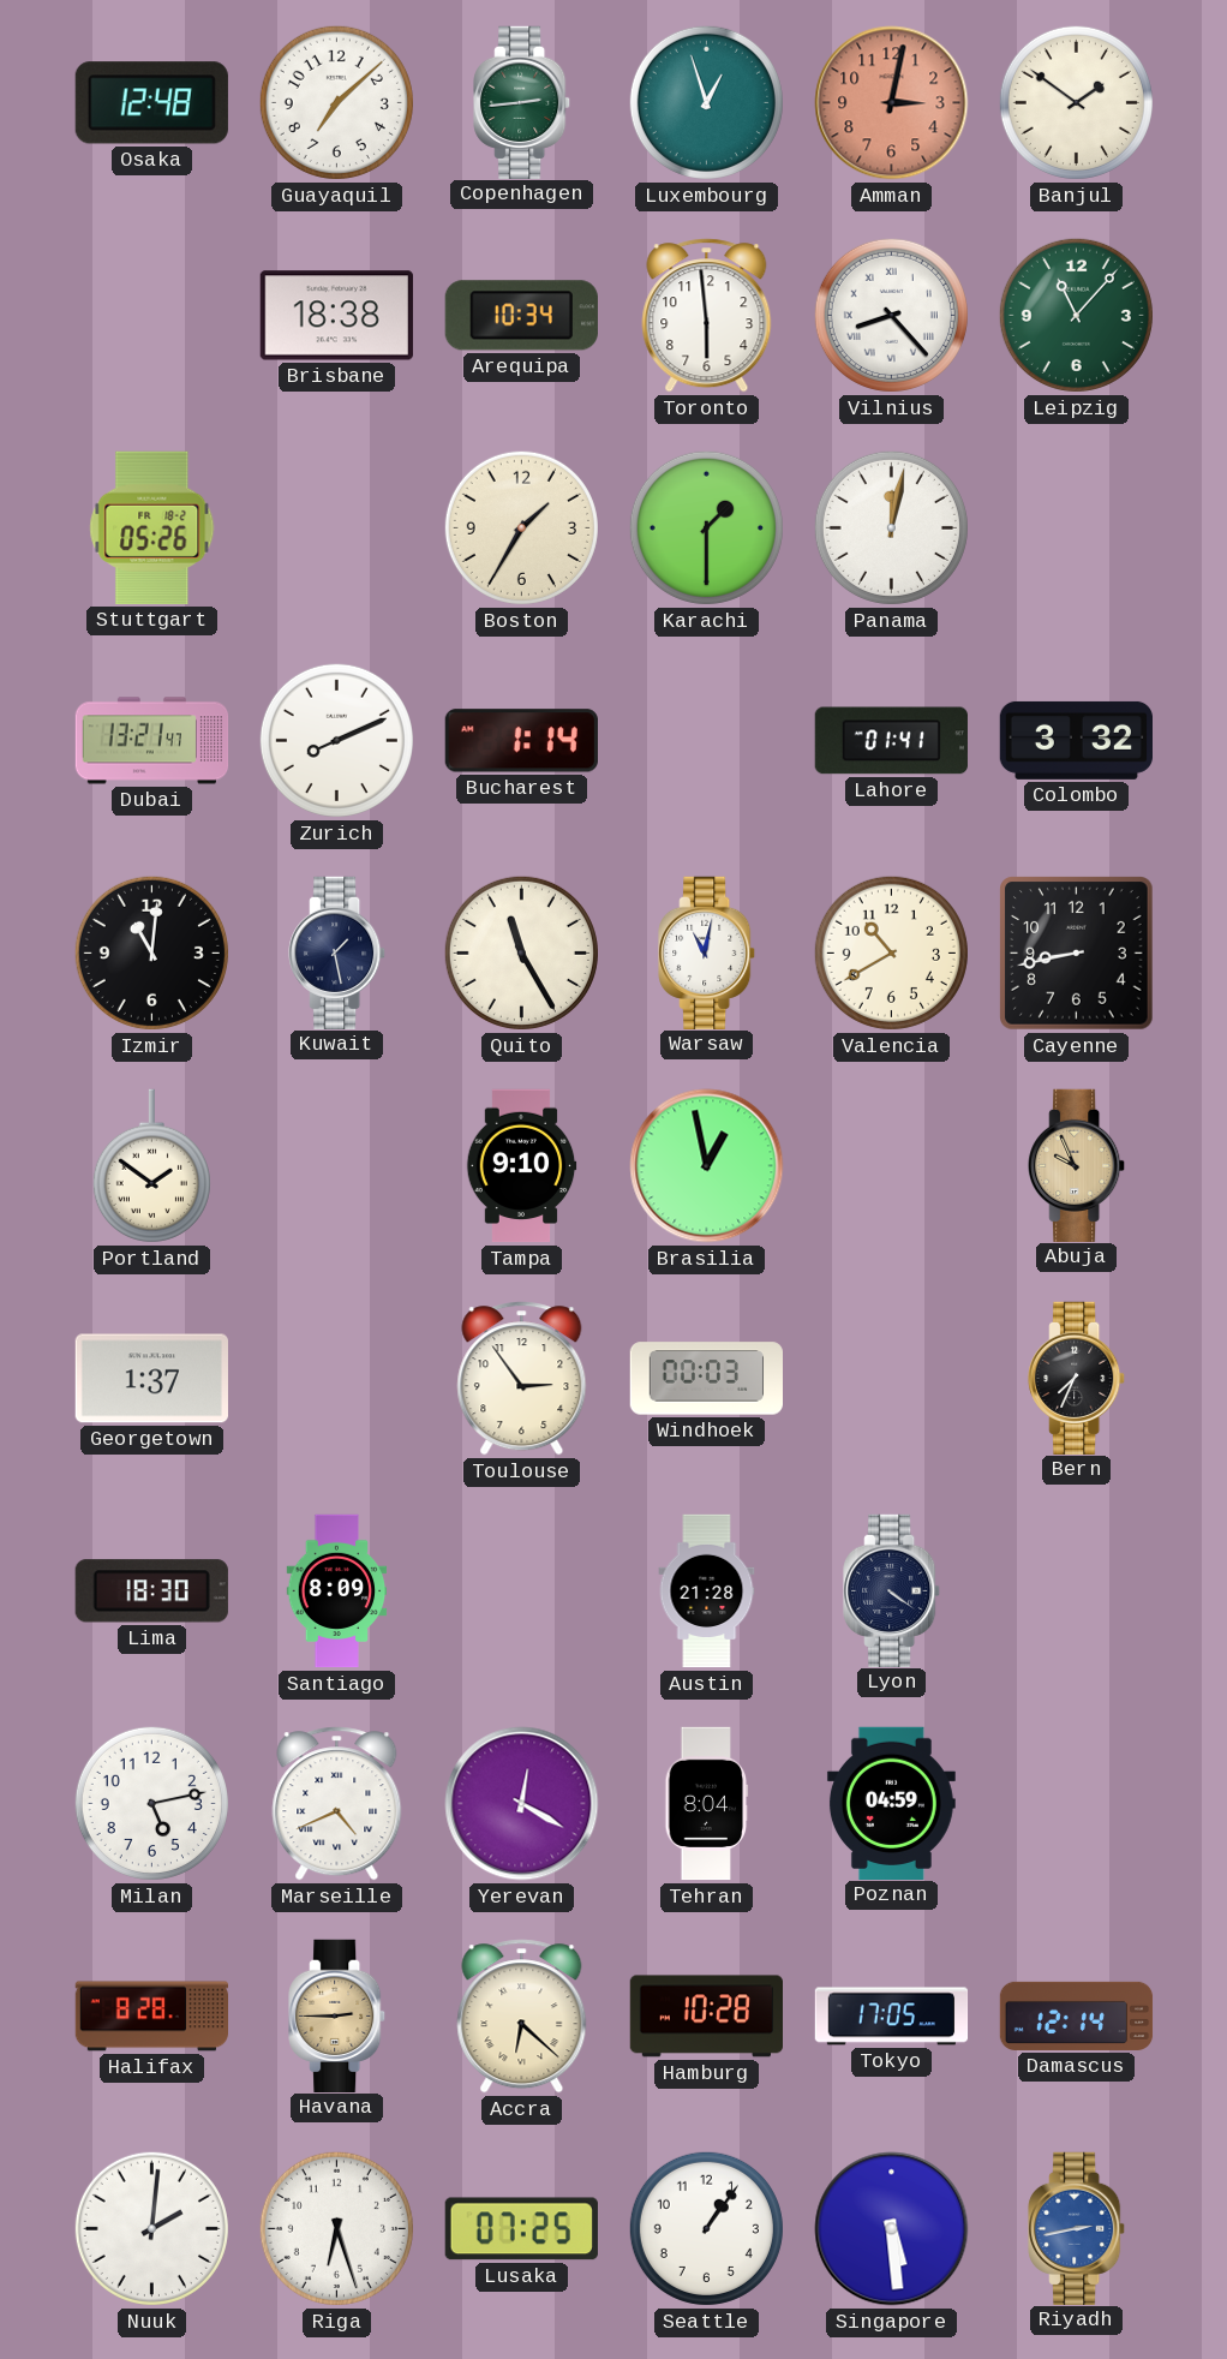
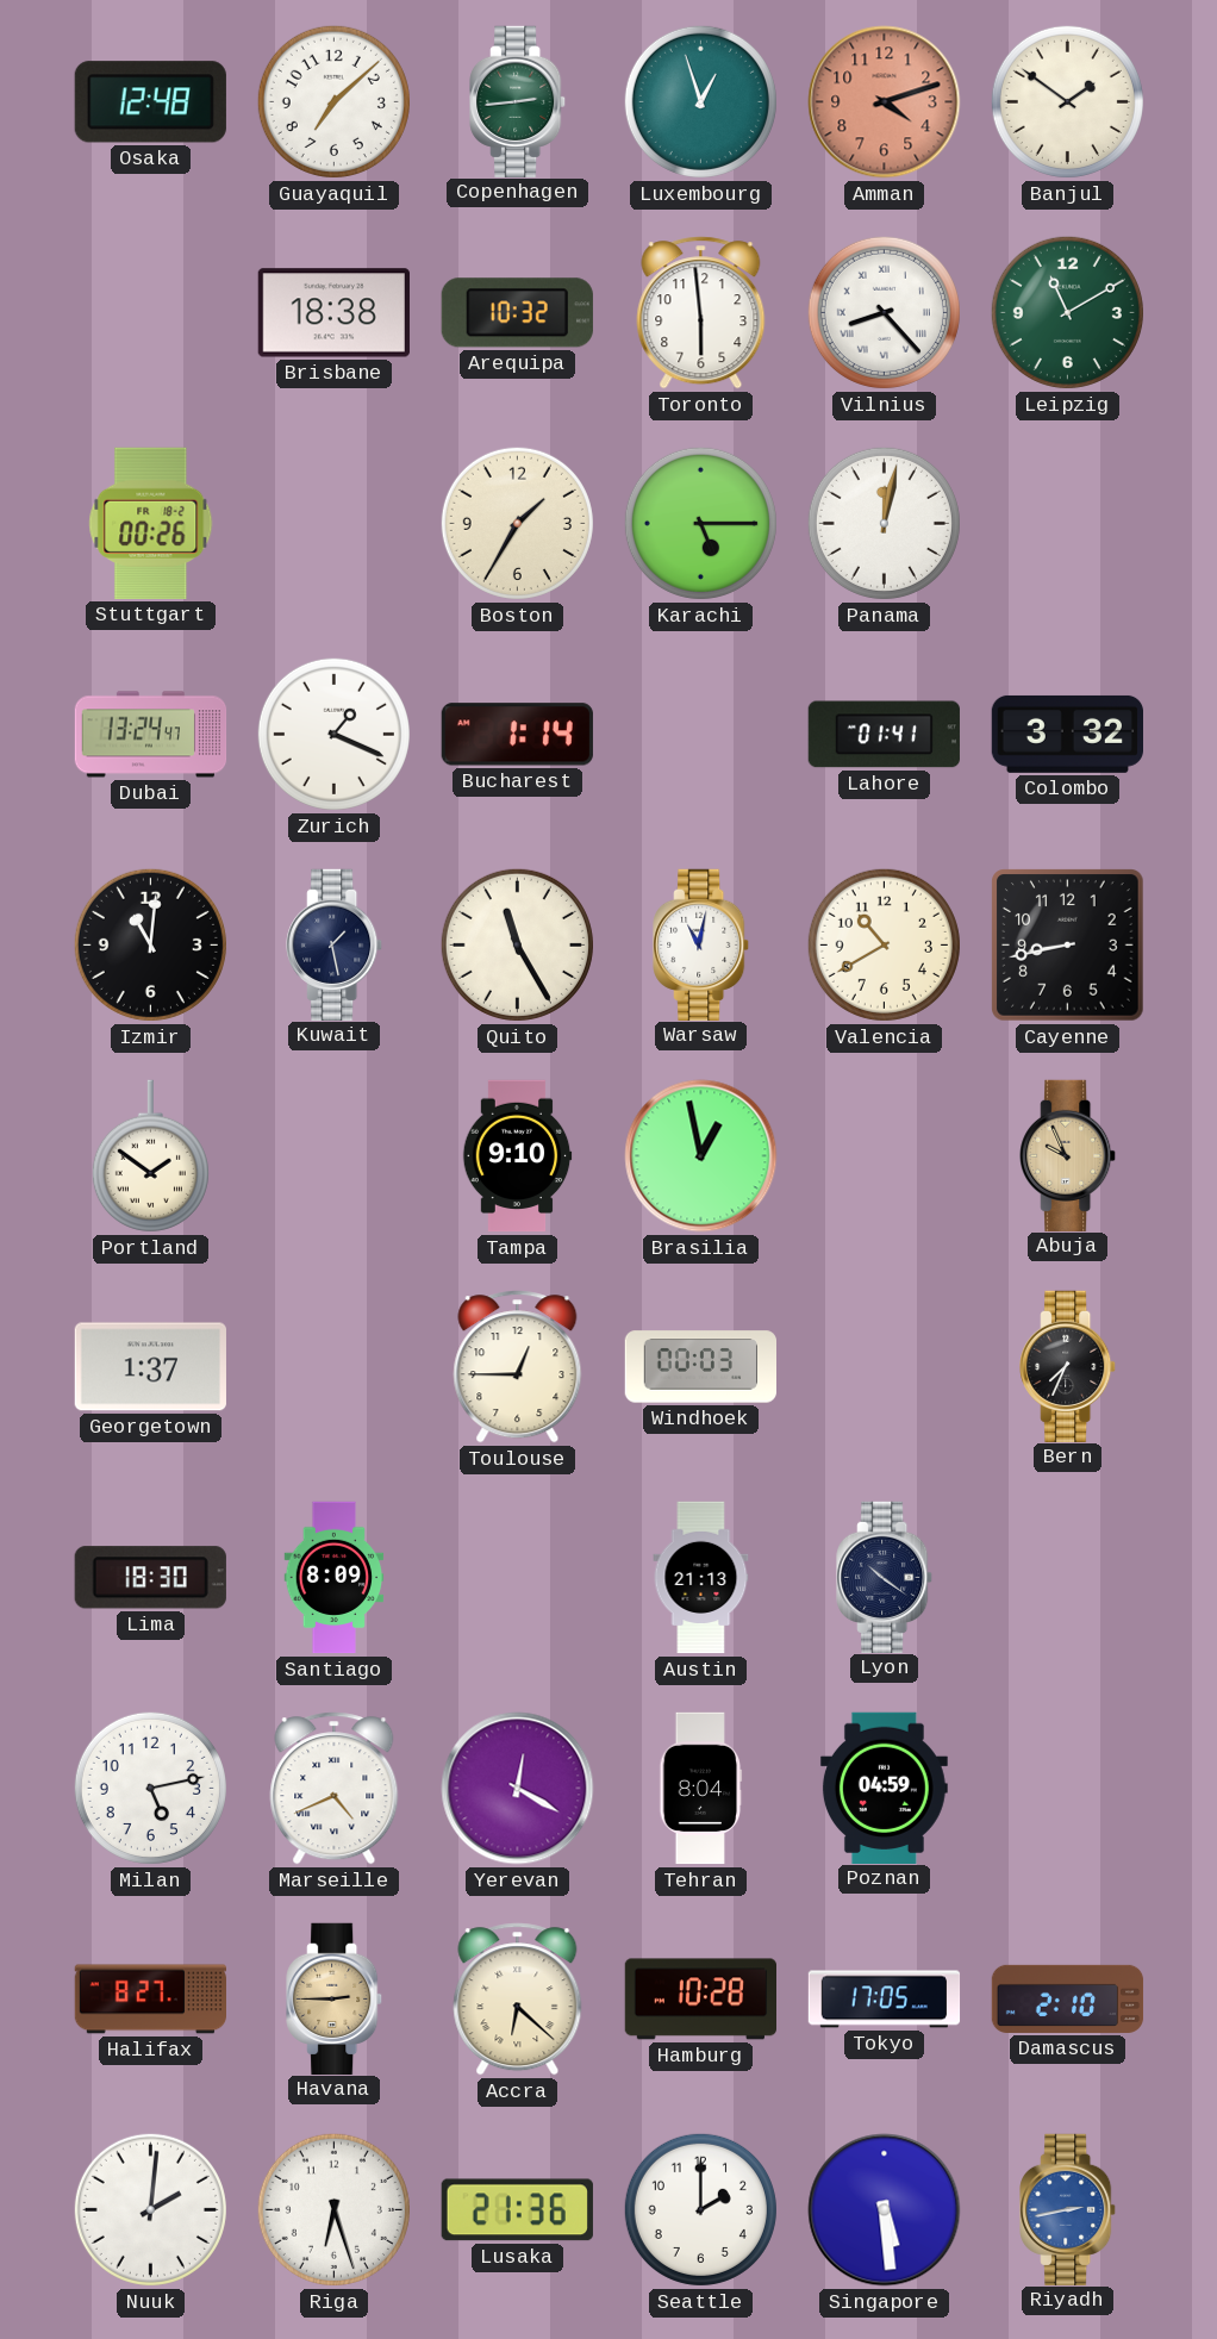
Amman: 3:02 -> 4:12
Arequipa: 10:34 -> 10:32
Leipzig: 11:07 -> 11:10
Stuttgart: 05:26 -> 00:26
Karachi: 1:30 -> 5:15
Dubai: 13:21 -> 13:24
Zurich: 8:11 -> 1:19
Toulouse: 2:54 -> 12:45
Austin: 21:28 -> 21:13
Lyon: 4:21 -> 10:21
Halifax: 8:28 -> 8:27
Damascus: 12:14 -> 2:10
Lusaka: 07:25 -> 21:36
Seattle: 1:06 -> 2:00
